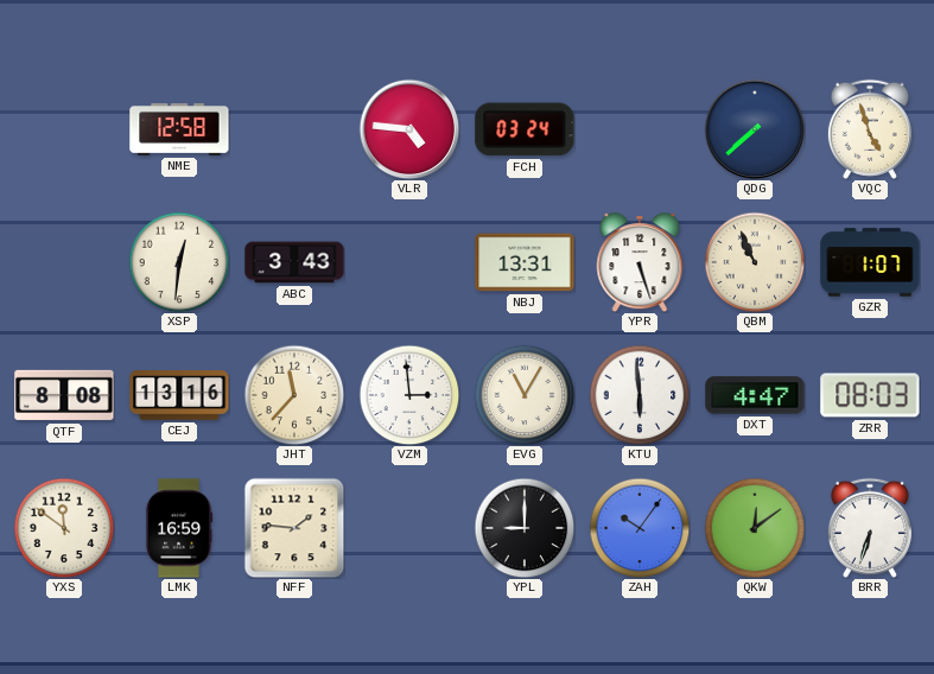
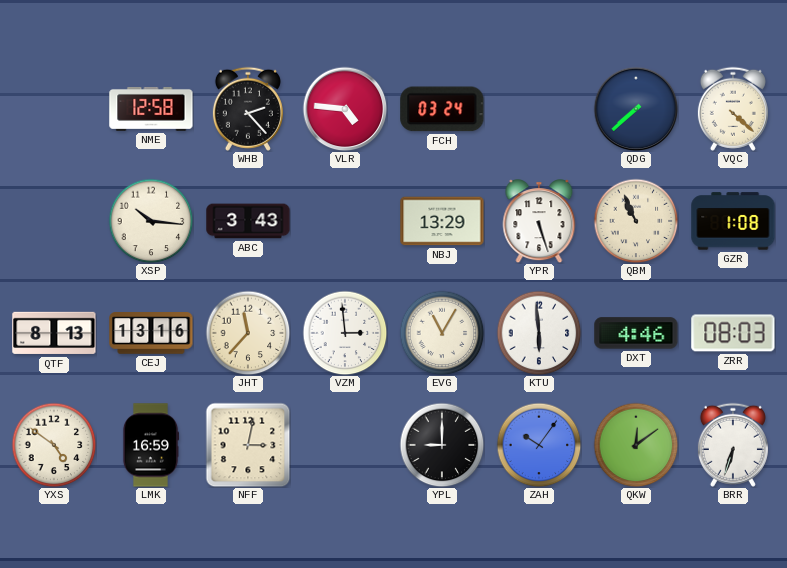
WHB: none -> 2:23
VQC: 4:57 -> 4:22
XSP: 12:31 -> 10:16
NBJ: 13:31 -> 13:29
GZR: 1:07 -> 1:08
QTF: 8:08 -> 8:13
DXT: 4:47 -> 4:46
YXS: 11:51 -> 4:51
NFF: 1:46 -> 3:02
